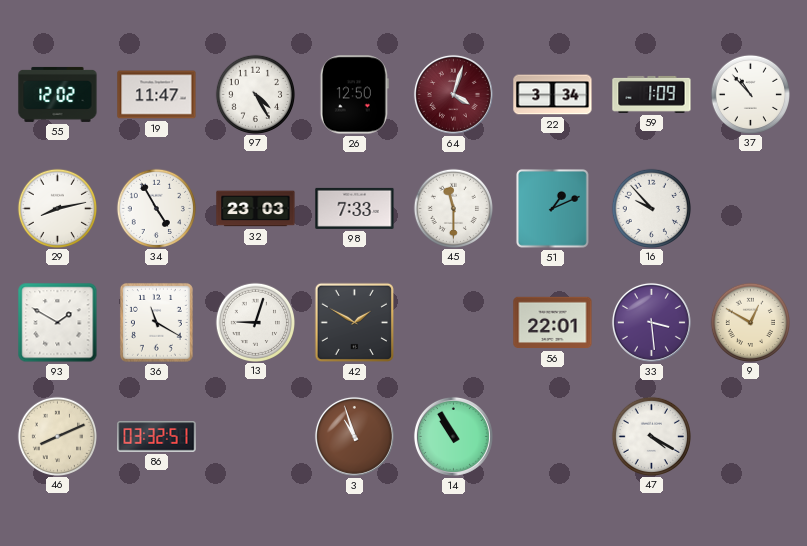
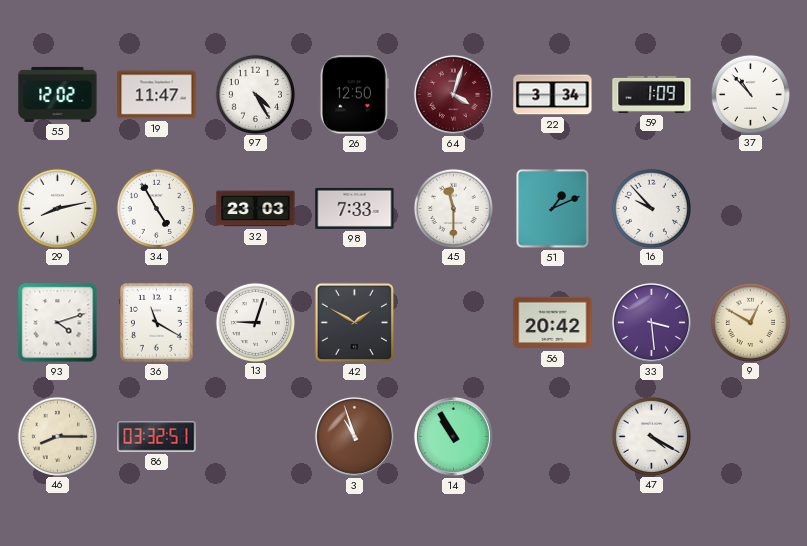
93: 1:50 -> 4:12
56: 22:01 -> 20:42
46: 8:11 -> 8:15
